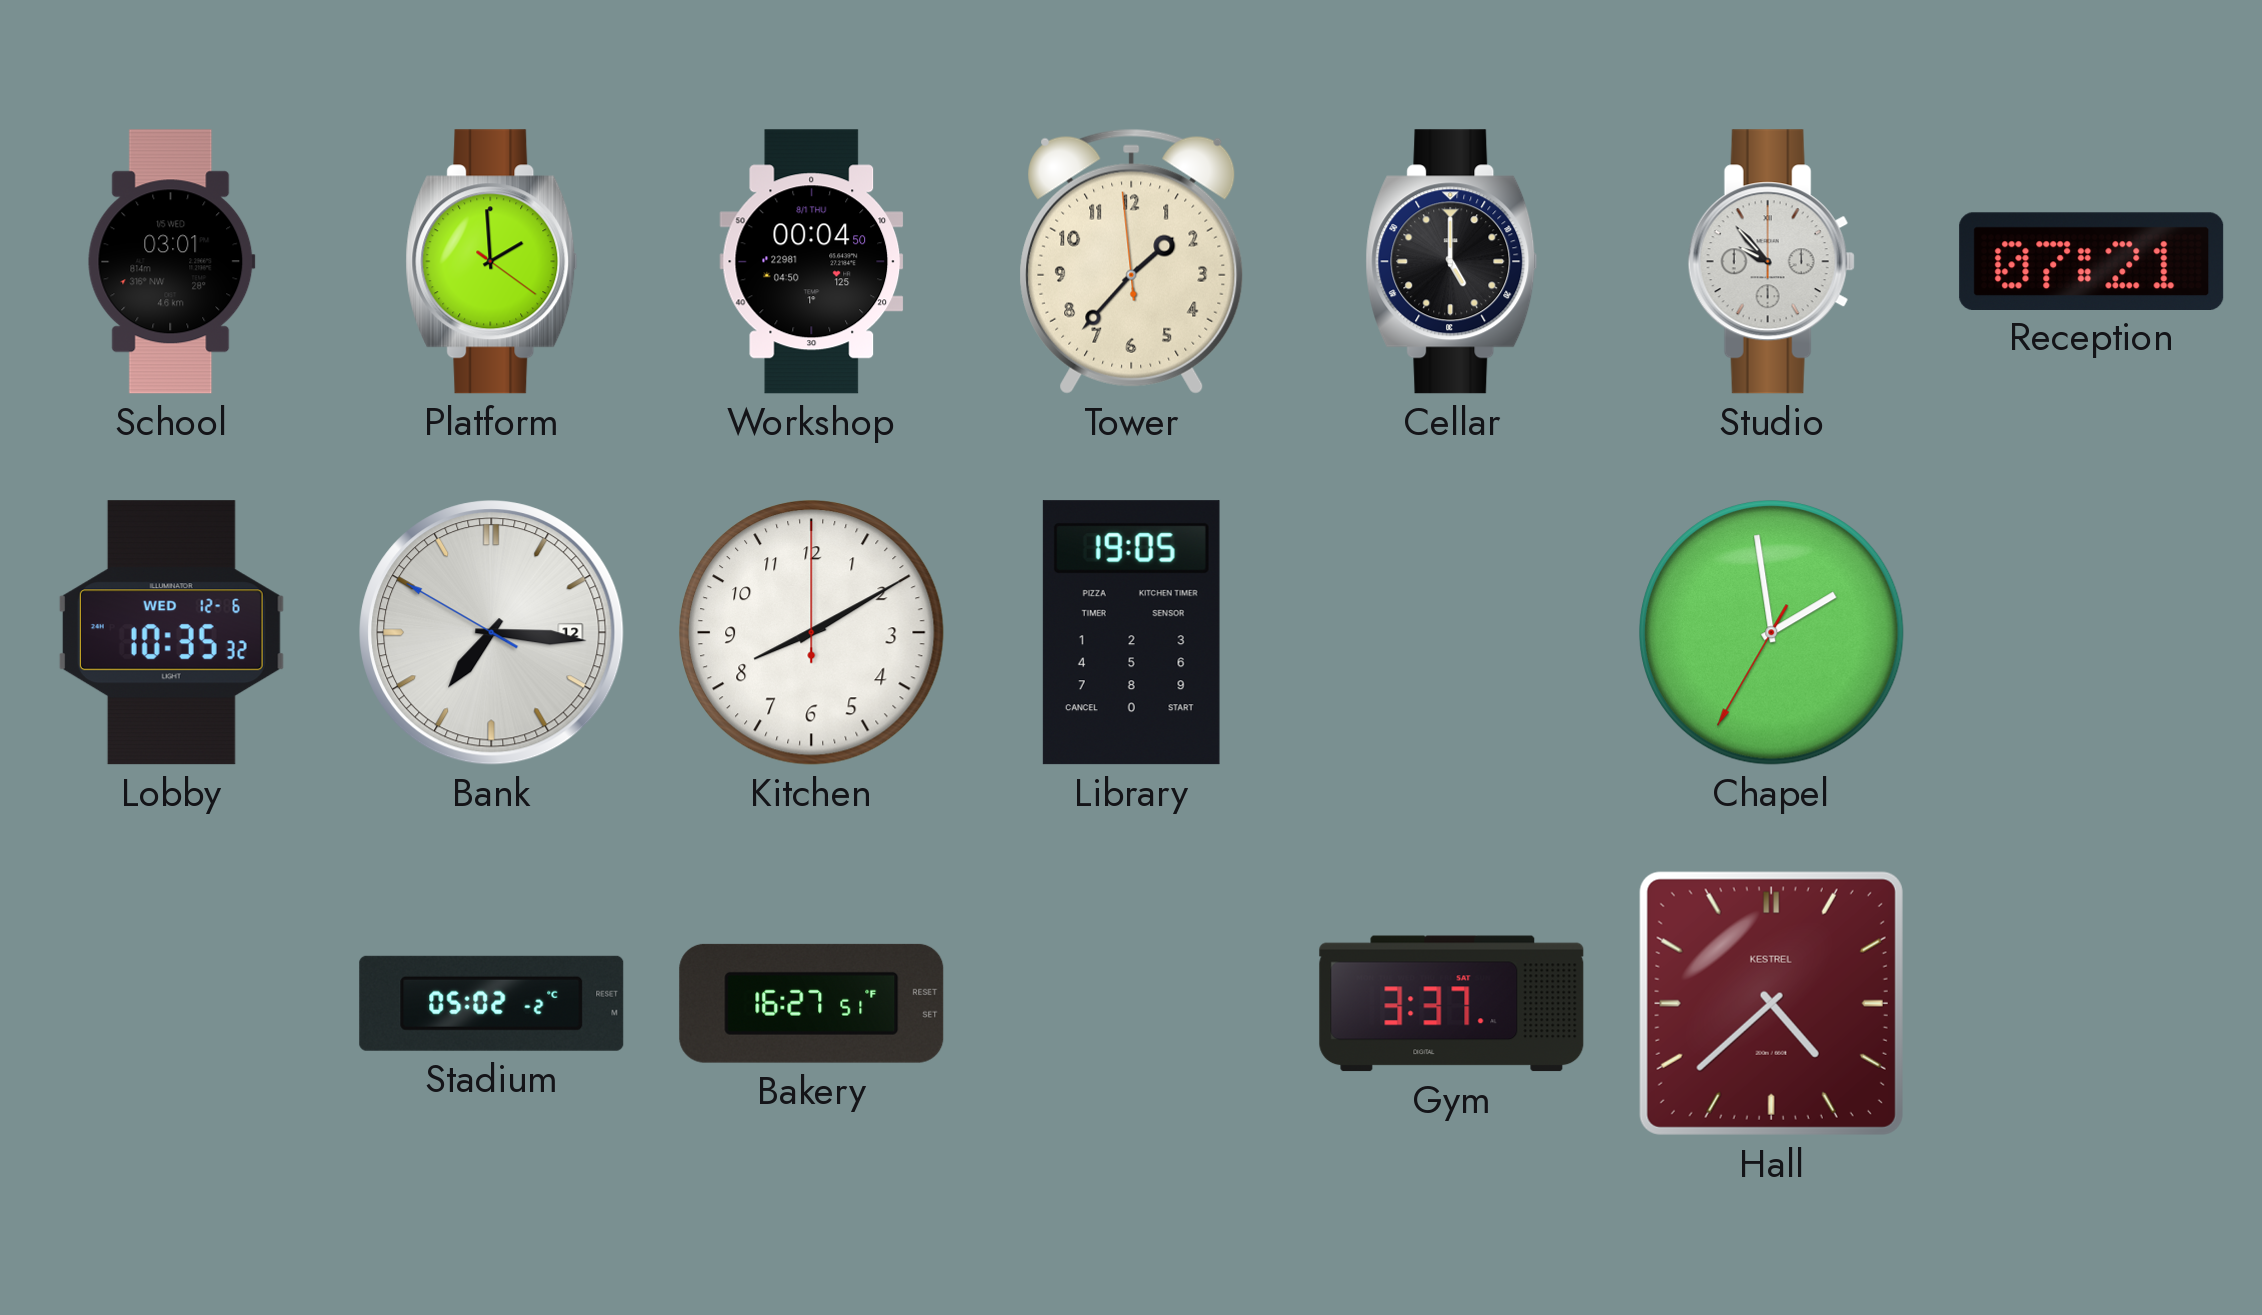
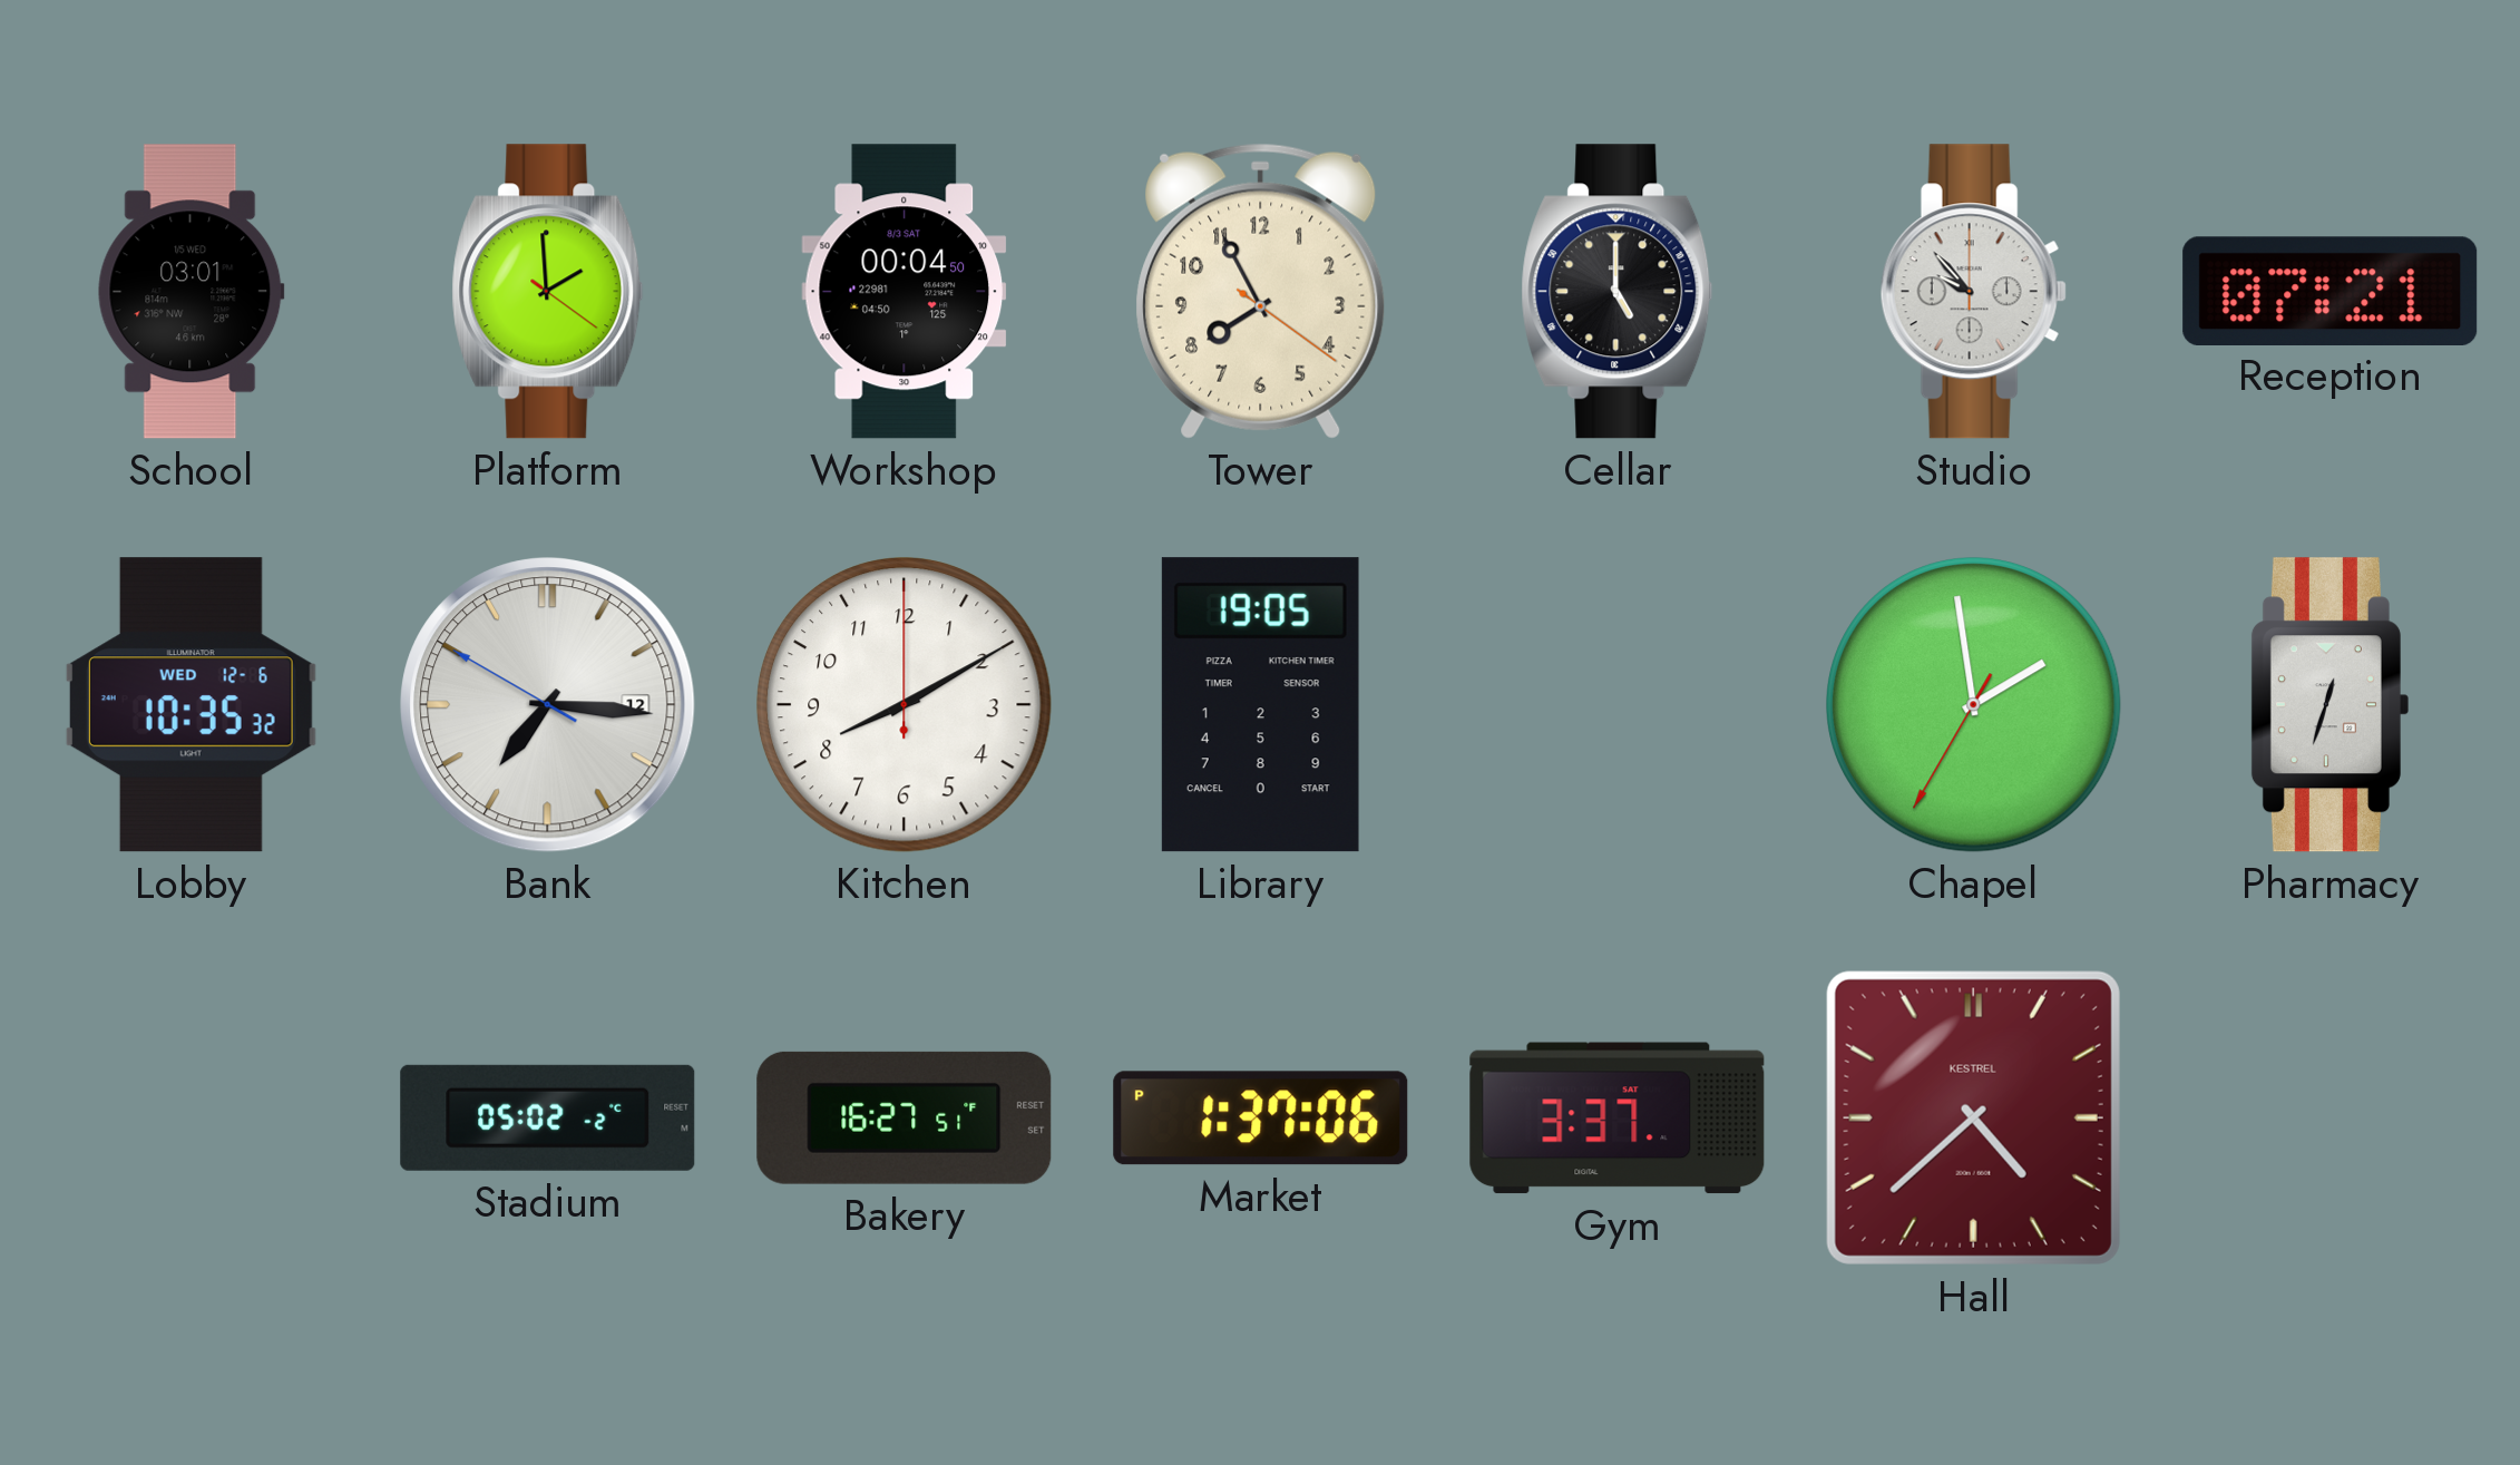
Workshop date: 8/1 THU -> 8/3 SAT
Tower: 1:36 -> 7:55
Pharmacy: none -> 12:33
Market: none -> 1:37
